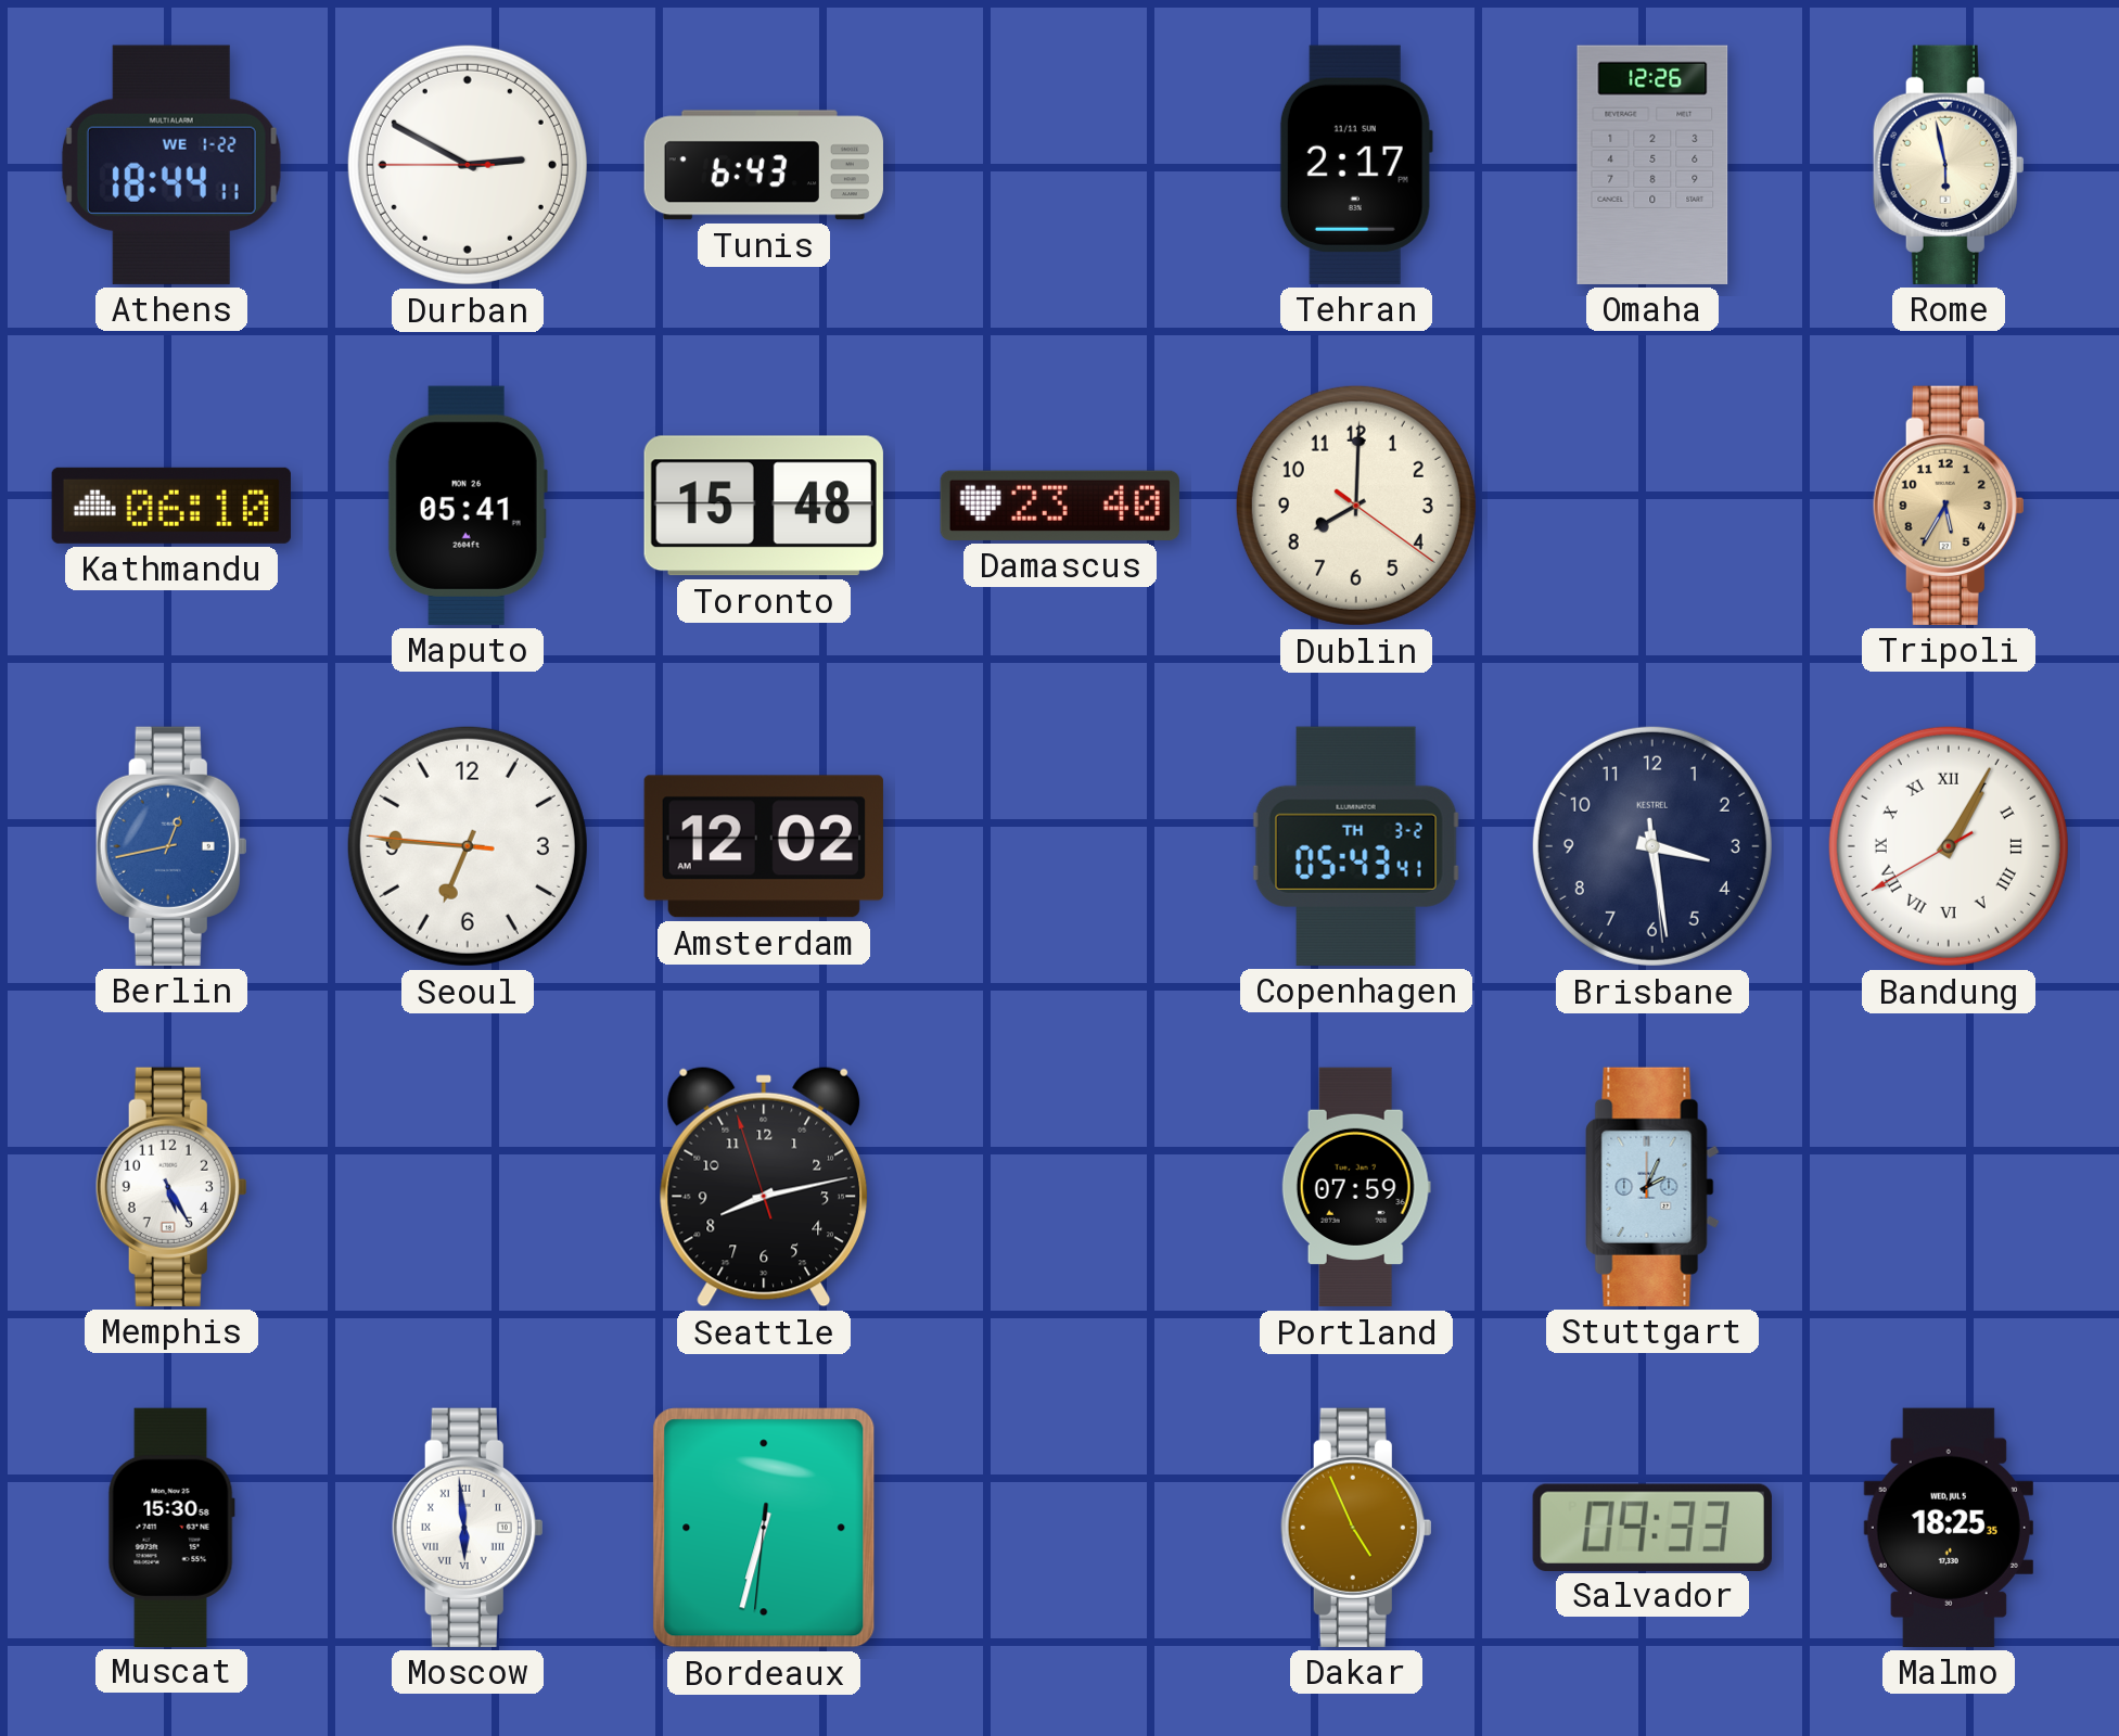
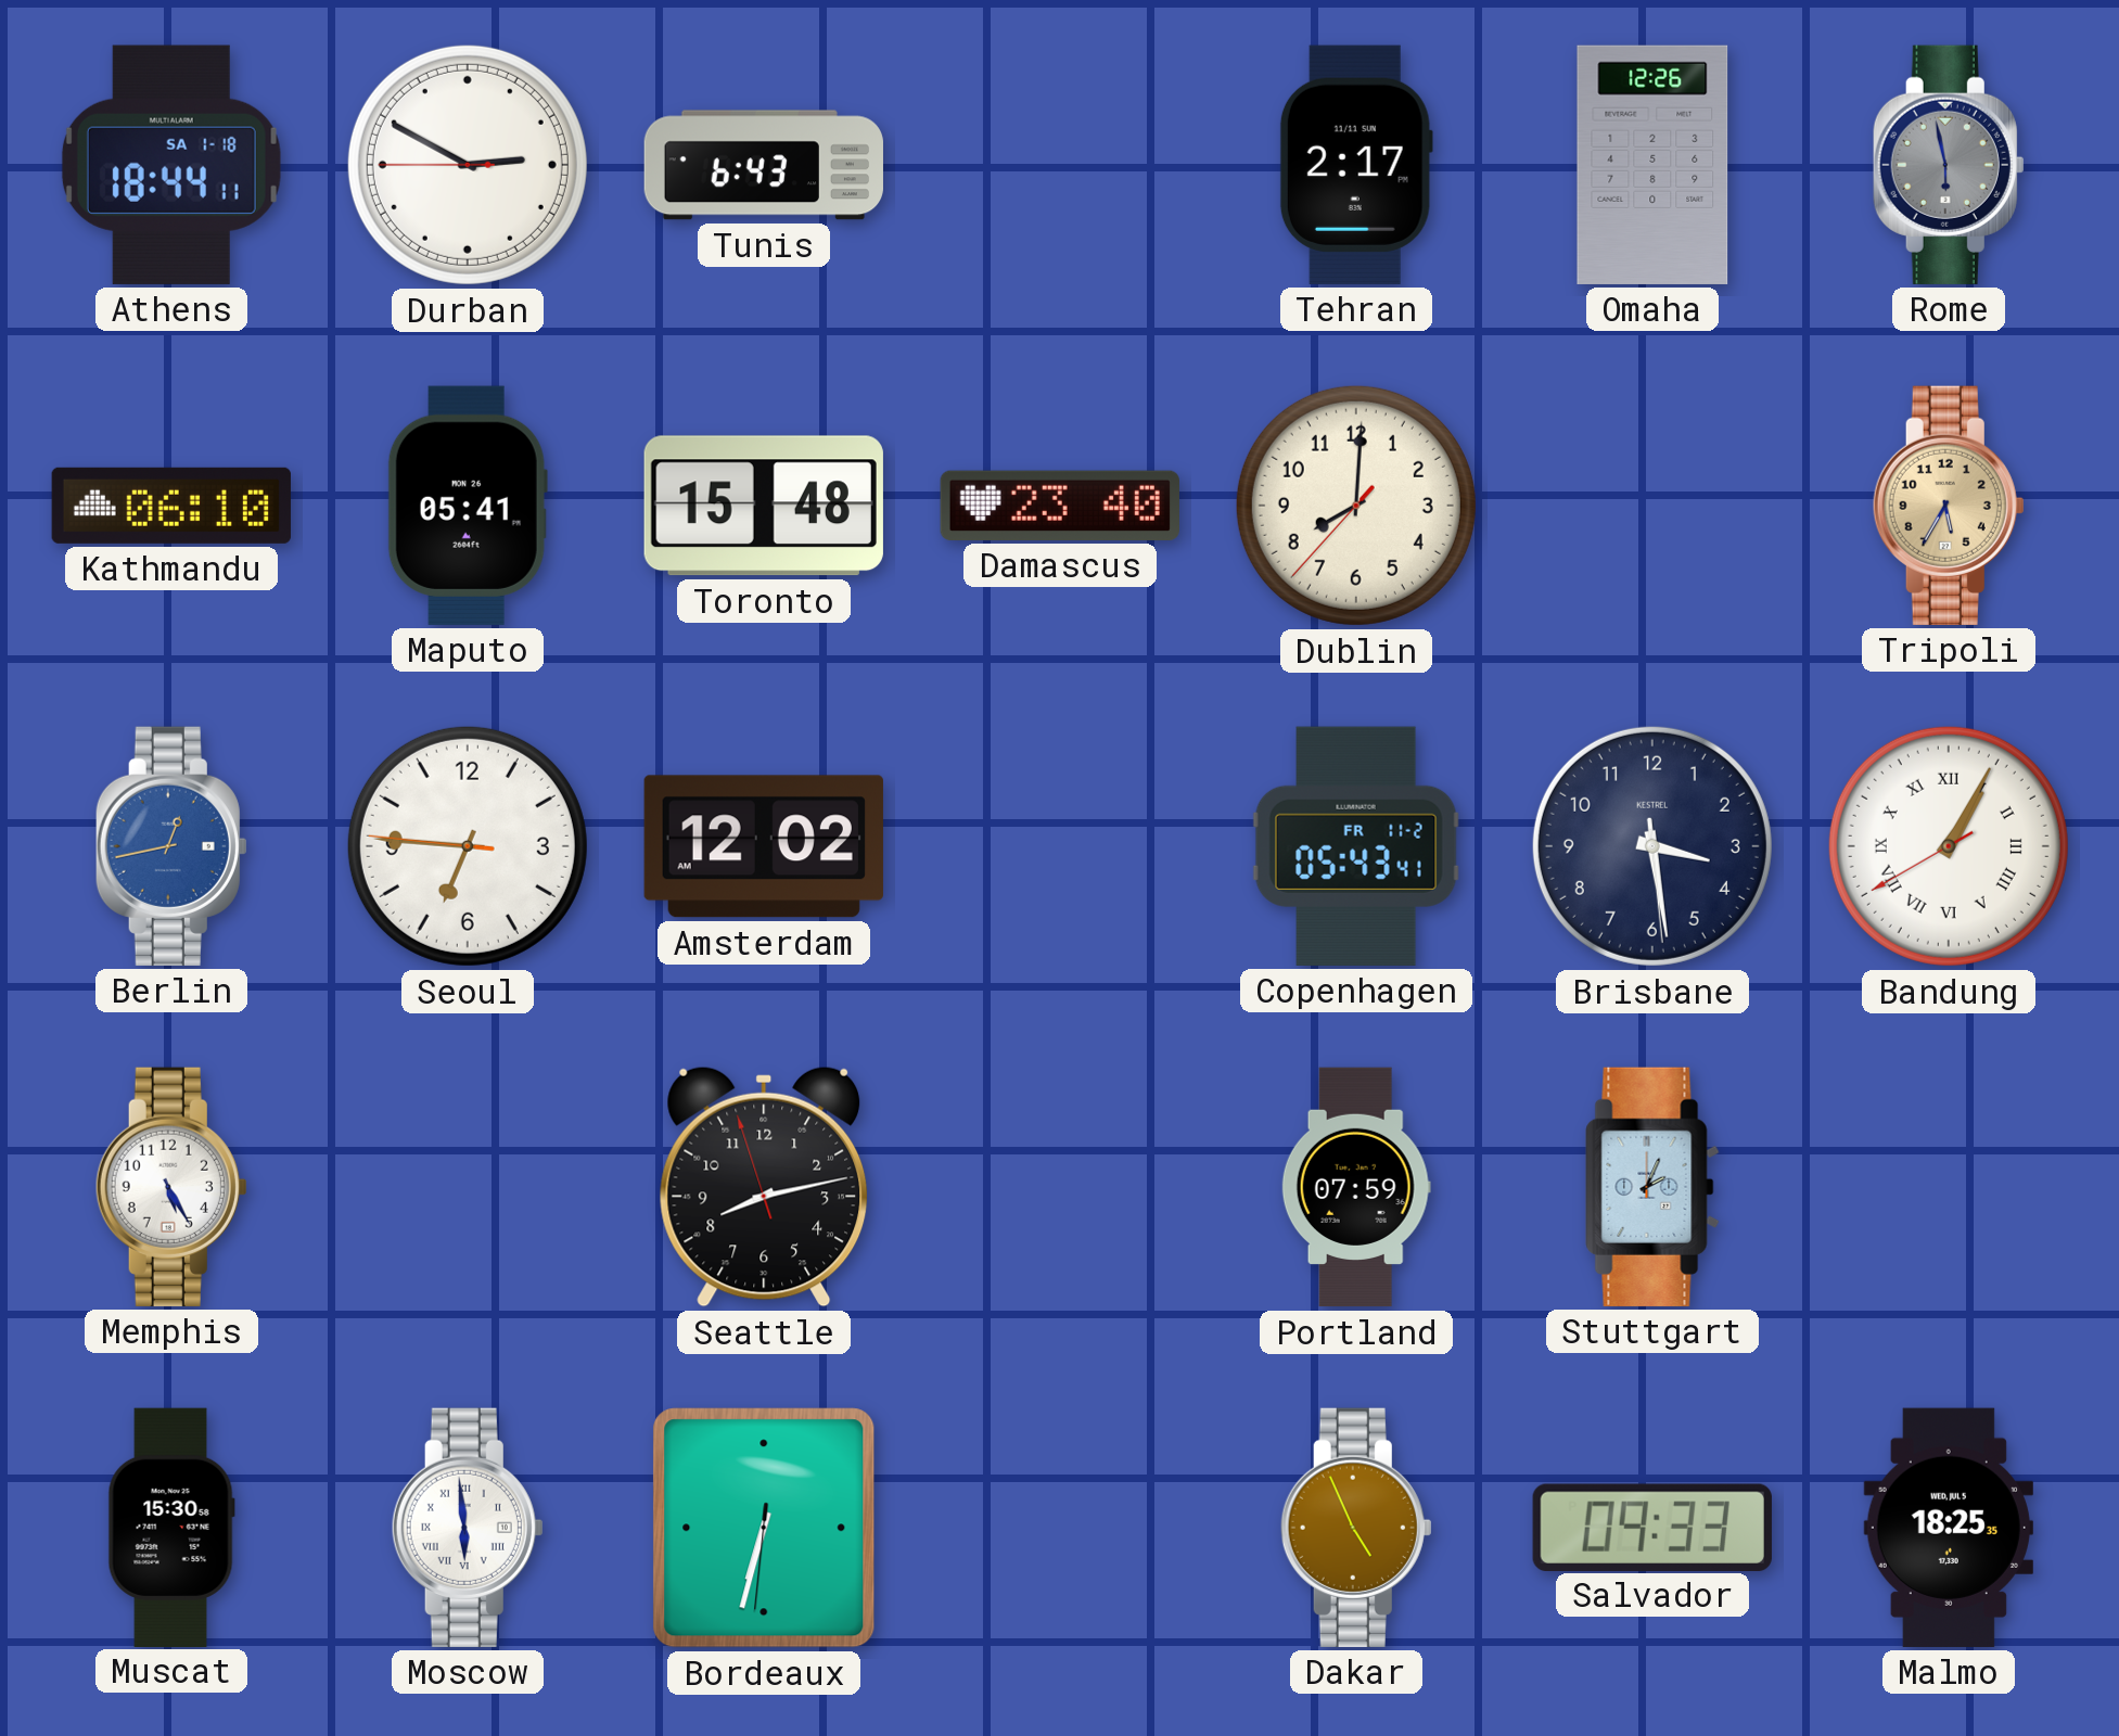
Athens date: WE 1-22 -> SA 1-18
Rome dial: cream -> grey
Dublin: 8:00:21 -> 8:00:37
Copenhagen date: TH 3-2 -> FR 11-2
